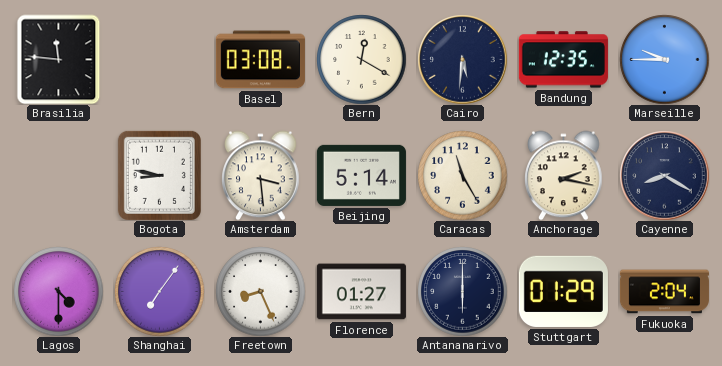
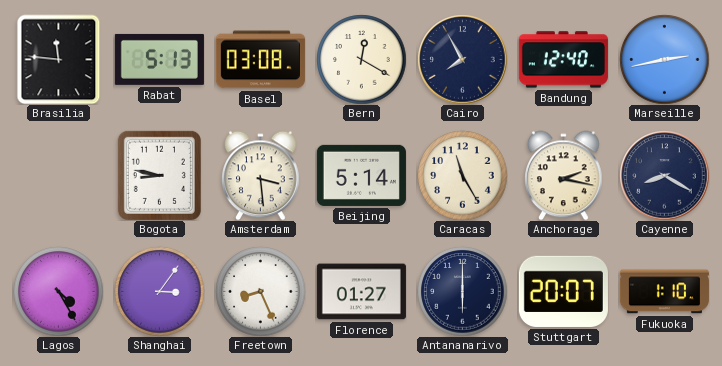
Rabat: none -> 5:13
Cairo: 5:31 -> 7:55
Bandung: 12:35 -> 12:40
Marseille: 9:45 -> 2:43
Lagos: 4:30 -> 4:25
Shanghai: 7:06 -> 3:06
Stuttgart: 01:29 -> 20:07
Fukuoka: 2:04 -> 1:10
